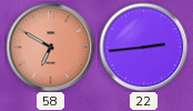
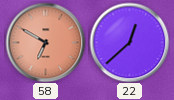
22: 2:44 -> 12:38
